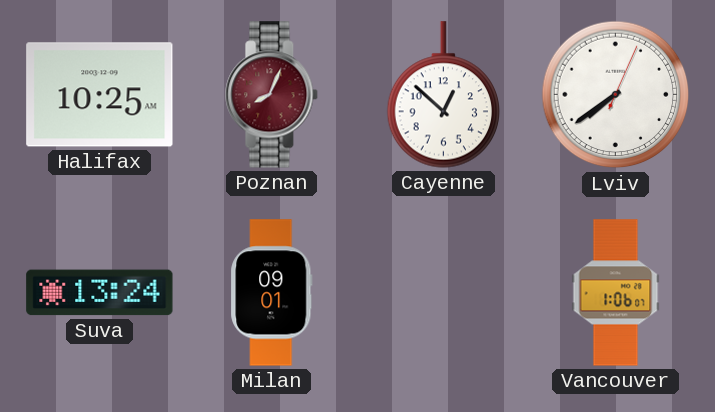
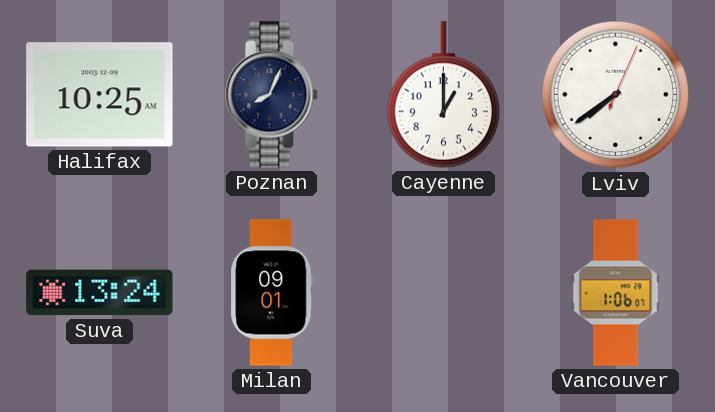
Poznan dial: burgundy -> navy
Cayenne: 12:52 -> 1:00
